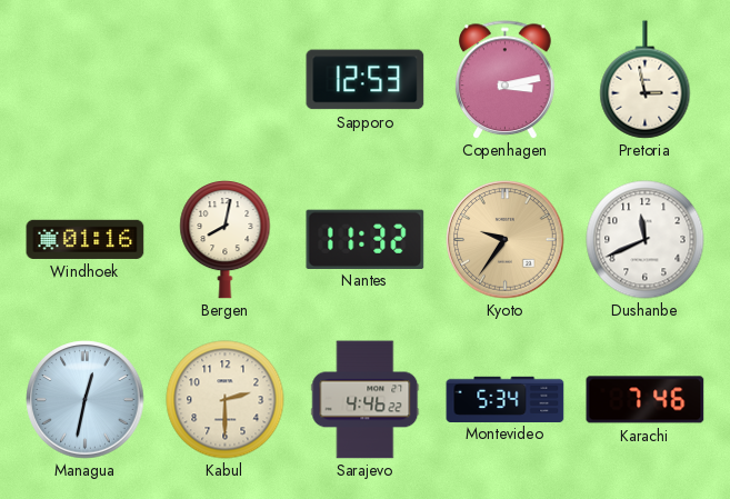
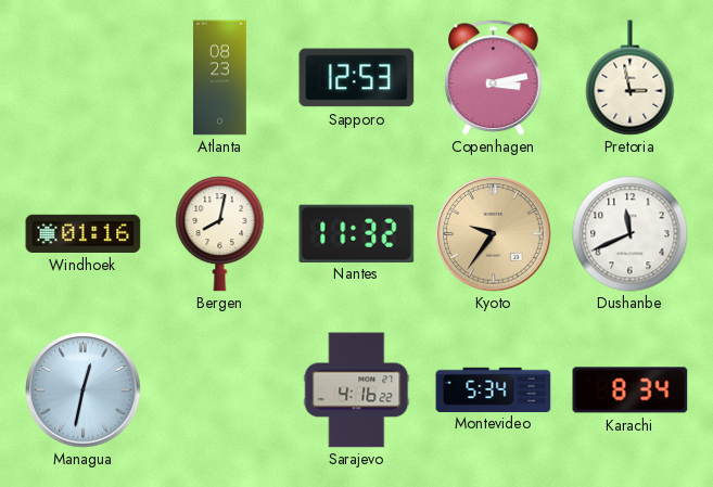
Atlanta: none -> 08:23
Kabul: 2:30 -> none
Sarajevo: 4:46 -> 4:16
Karachi: 7:46 -> 8:34
